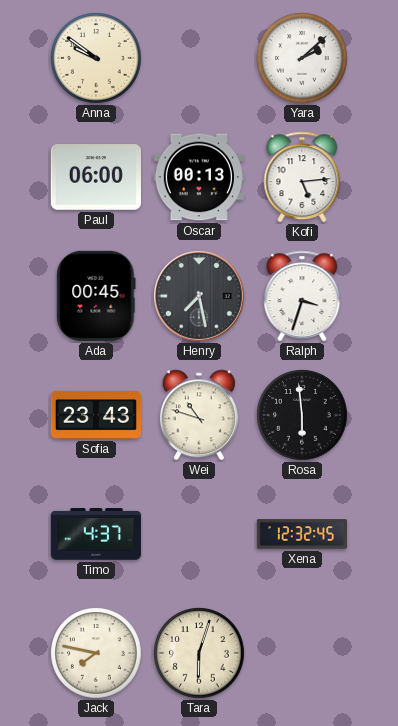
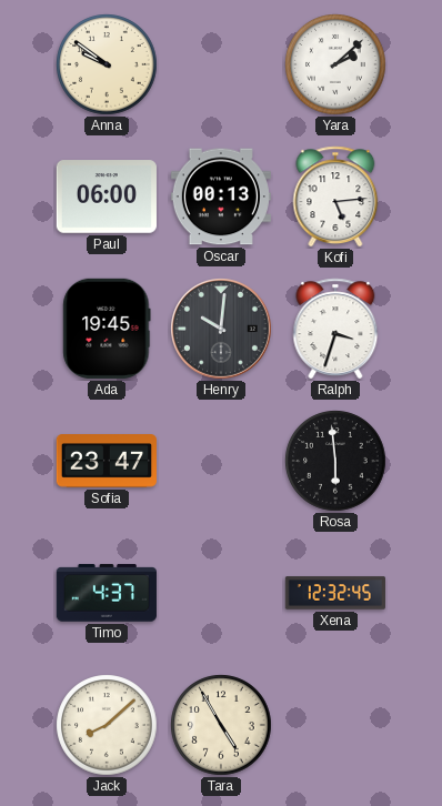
Ada: 00:45 -> 19:45
Henry: 7:28 -> 10:01
Sofia: 23:43 -> 23:47
Wei: 10:48 -> none
Jack: 7:47 -> 8:08
Tara: 6:03 -> 4:55
